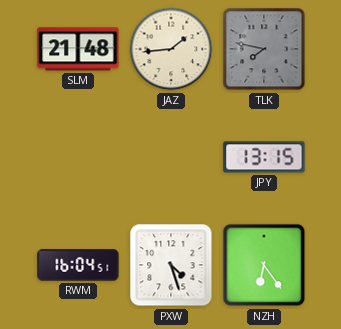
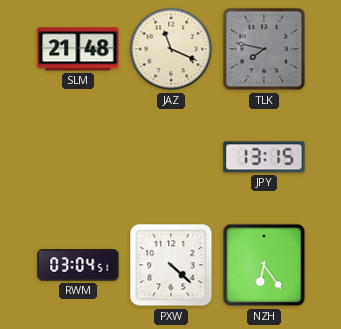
JAZ: 1:44 -> 11:19
RWM: 16:04 -> 03:04
PXW: 4:27 -> 4:22
